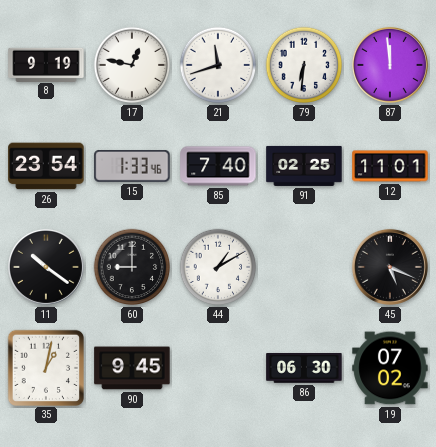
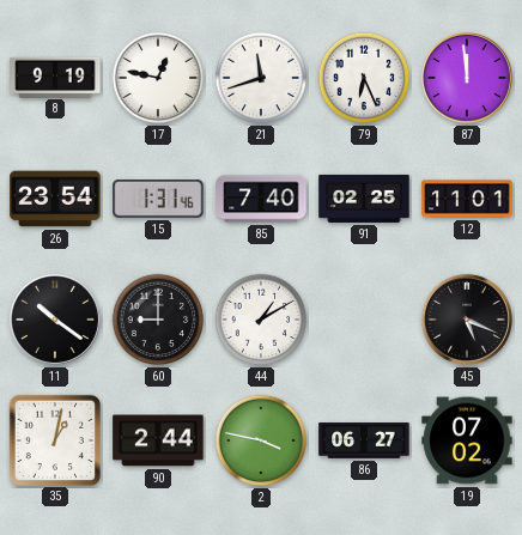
79: 6:31 -> 6:26
15: 1:33 -> 1:31
90: 9:45 -> 2:44
2: none -> 3:47
86: 06:30 -> 06:27
